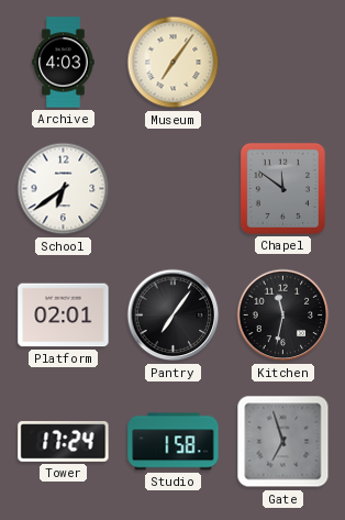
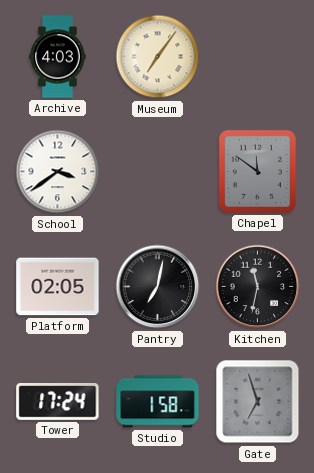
School: 6:39 -> 3:39
Platform: 02:01 -> 02:05
Pantry: 7:06 -> 7:02
